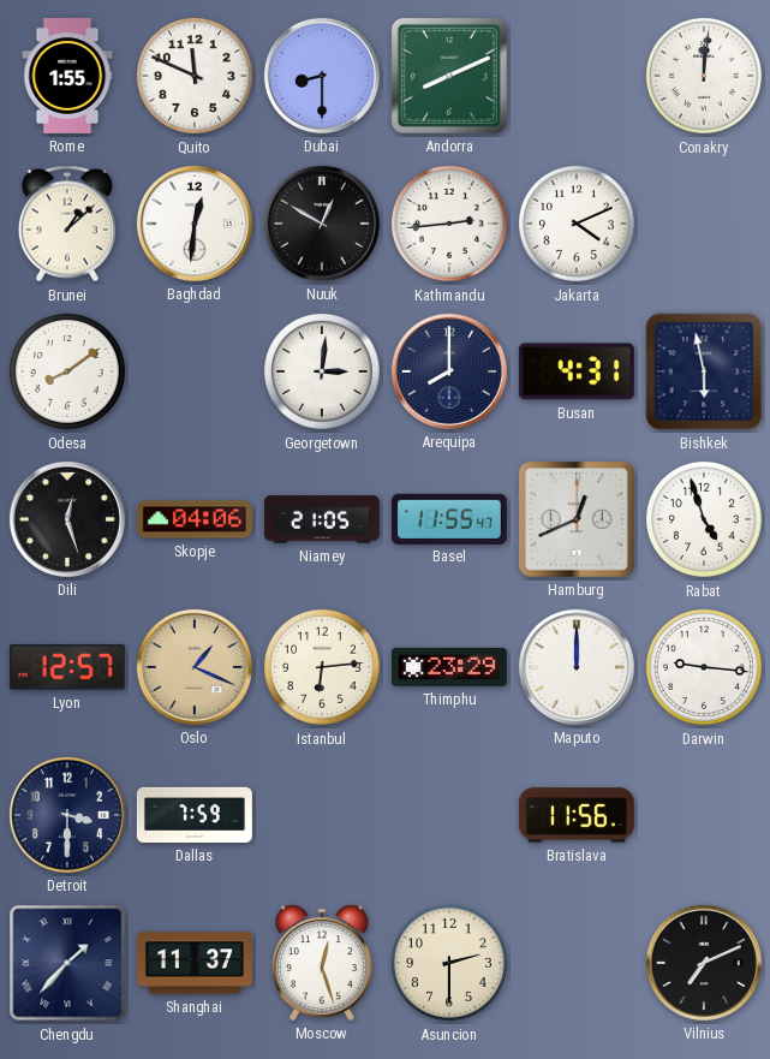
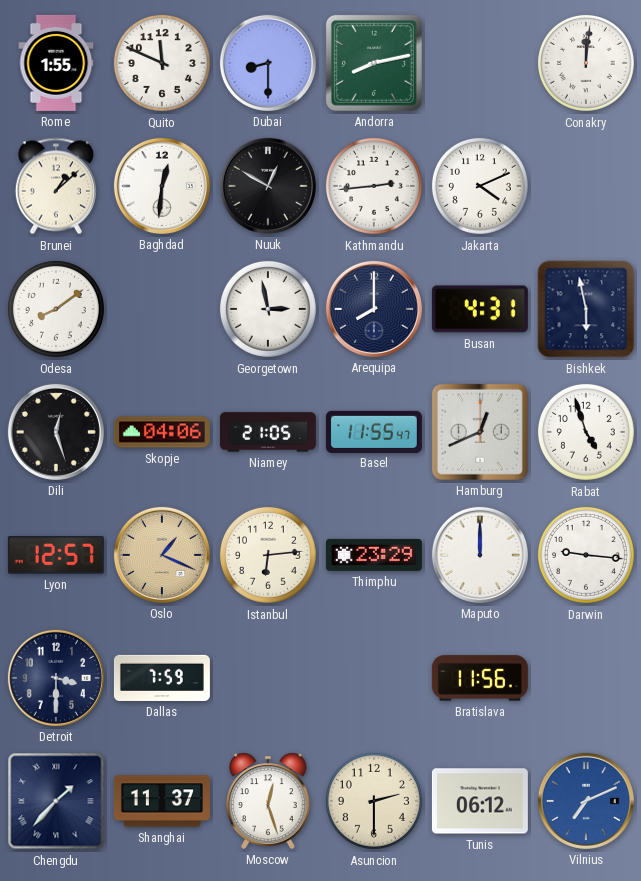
Andorra: 8:11 -> 8:13
Georgetown: 3:01 -> 2:58
Tunis: none -> 06:12
Vilnius dial: black -> blue
